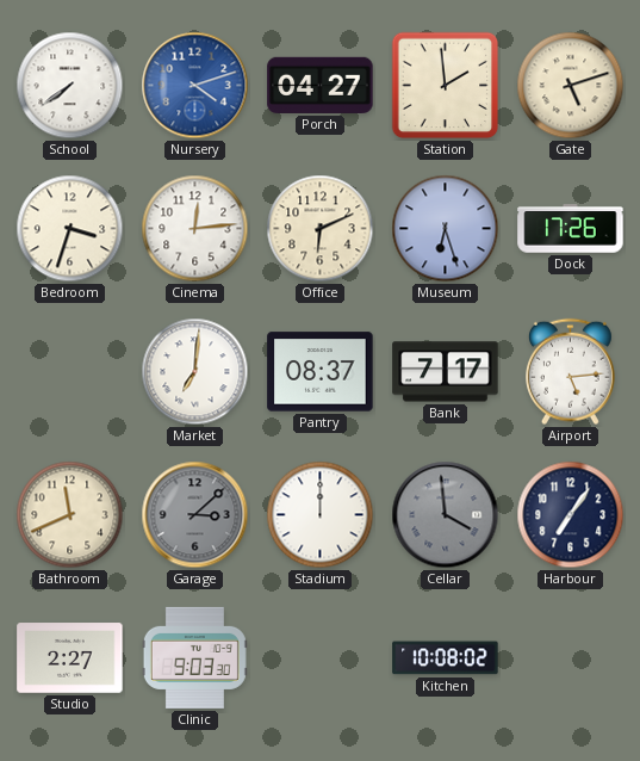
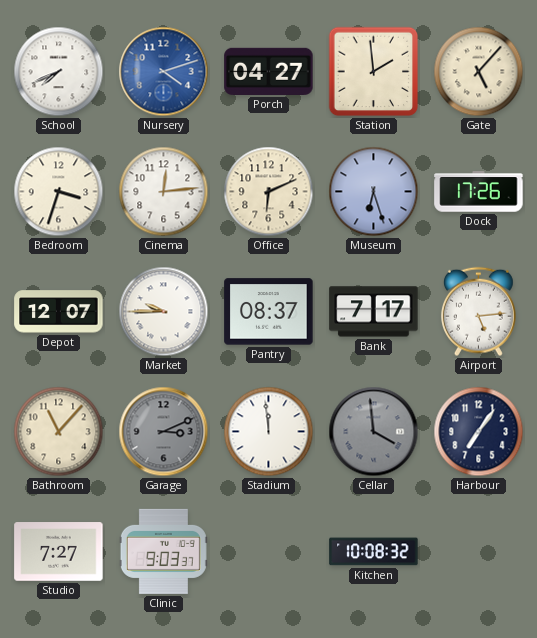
School: 7:39 -> 7:41
Gate: 5:12 -> 5:07
Depot: none -> 12:07
Market: 7:01 -> 9:45
Bathroom: 11:41 -> 11:07
Garage: 3:08 -> 3:11
Stadium: 12:00 -> 11:59
Studio: 2:27 -> 7:27
Clinic: 9:03:30 -> 9:03:37
Kitchen: 10:08:02 -> 10:08:32
